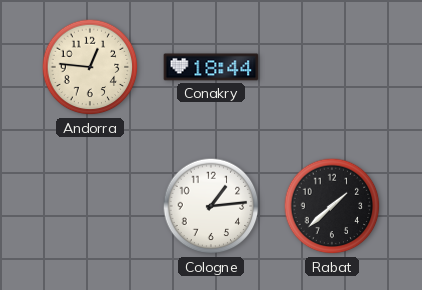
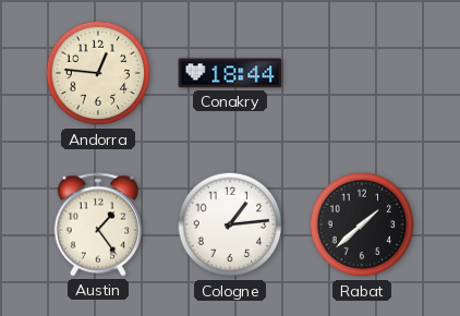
Austin: none -> 1:24
